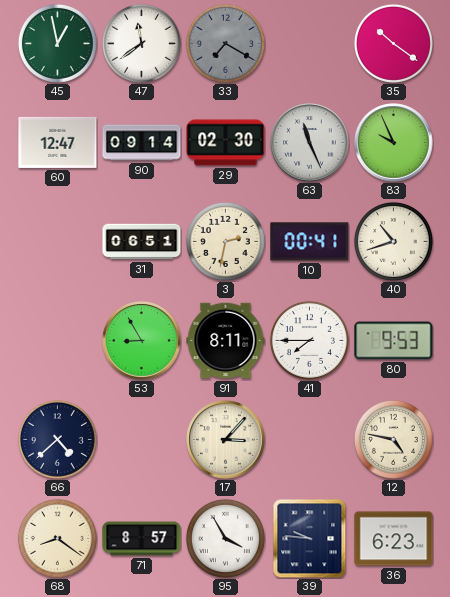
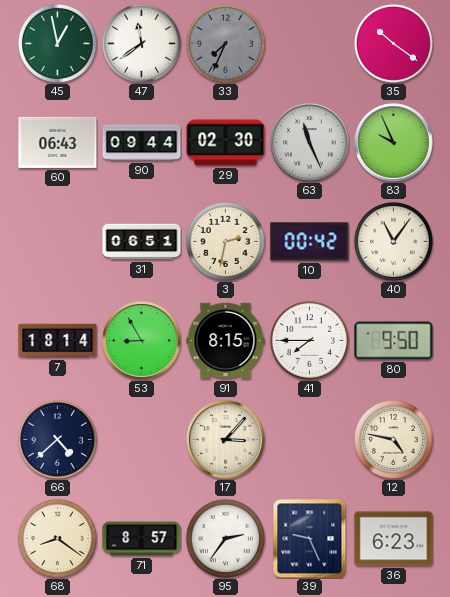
33: 7:20 -> 7:34
60: 12:47 -> 06:43
90: 09:14 -> 09:44
10: 00:41 -> 00:42
40: 10:42 -> 11:06
7: none -> 18:14
91: 8:11 -> 8:15
80: 9:53 -> 9:50
95: 3:55 -> 2:36
39: 9:46 -> 9:26
